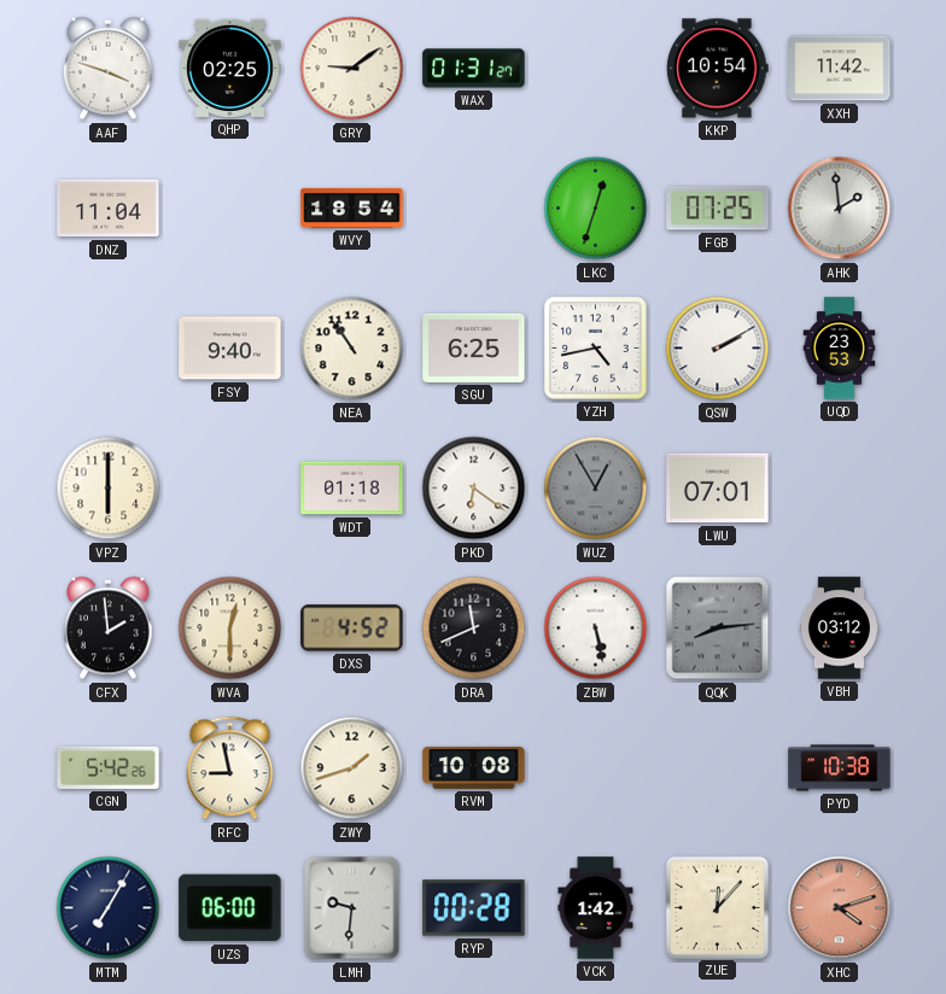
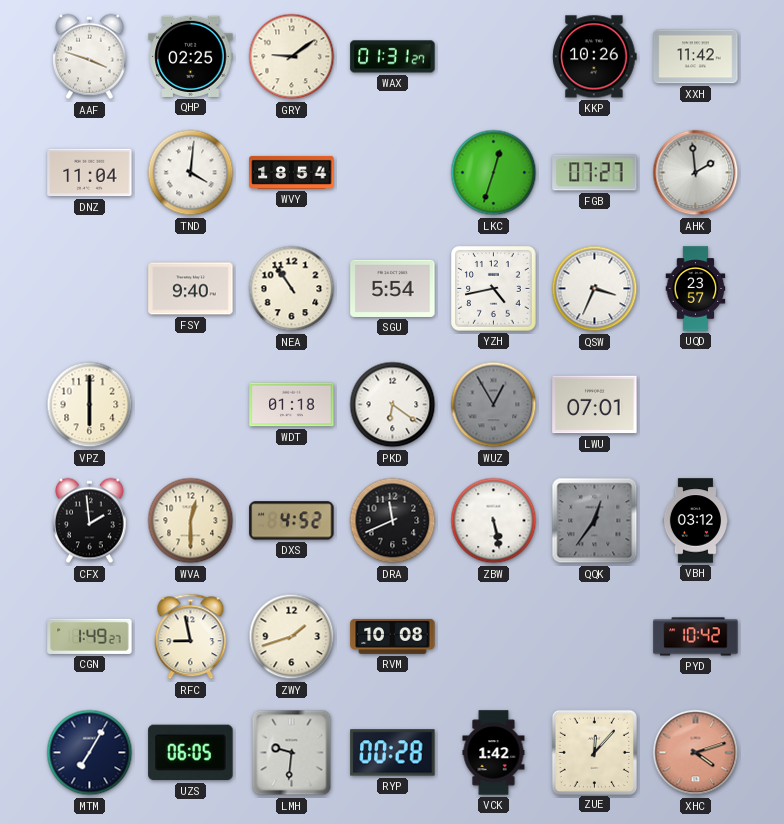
KKP: 10:54 -> 10:26
TND: none -> 4:01
FGB: 07:25 -> 07:27
SGU: 6:25 -> 5:54
QSW: 2:10 -> 3:34
UQD: 23:53 -> 23:57
QQK: 8:14 -> 12:36
CGN: 5:42 -> 1:49
PYD: 10:38 -> 10:42
UZS: 06:00 -> 06:05
